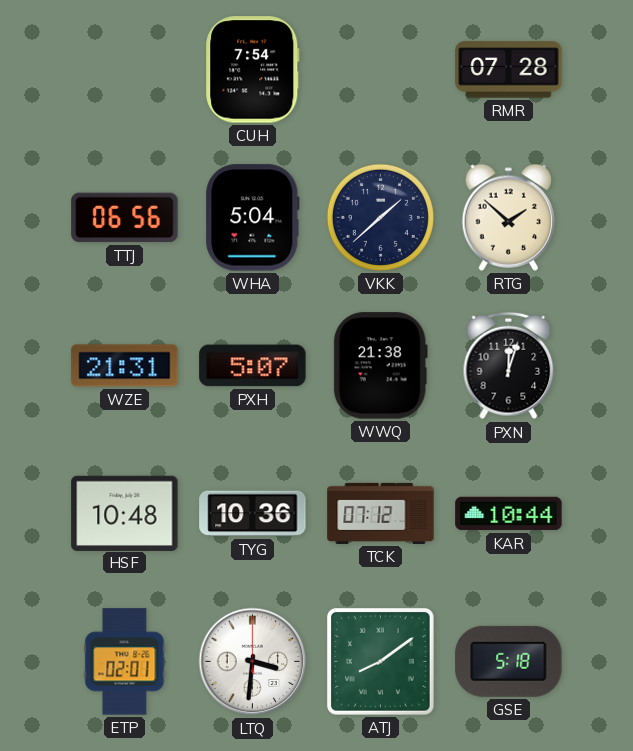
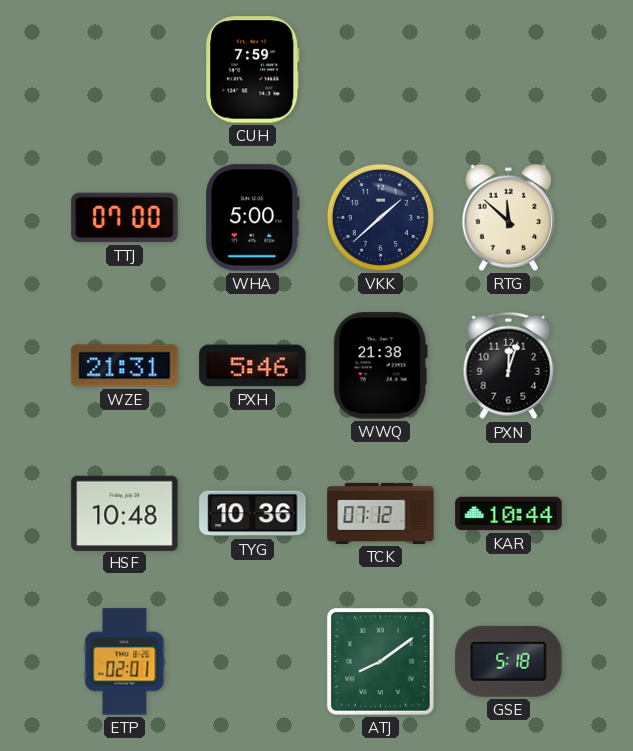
CUH: 7:54 -> 7:59
RMR: 07:28 -> none
TTJ: 06:56 -> 07:00
WHA: 5:04 -> 5:00
RTG: 1:52 -> 11:52
PXH: 5:07 -> 5:46
LTQ: 3:31 -> none
